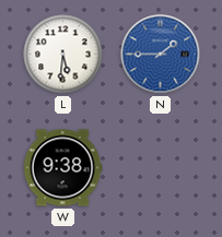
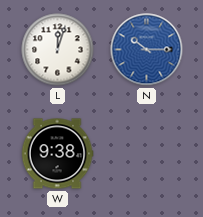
L: 5:31 -> 12:03
N: 1:45 -> 10:15
